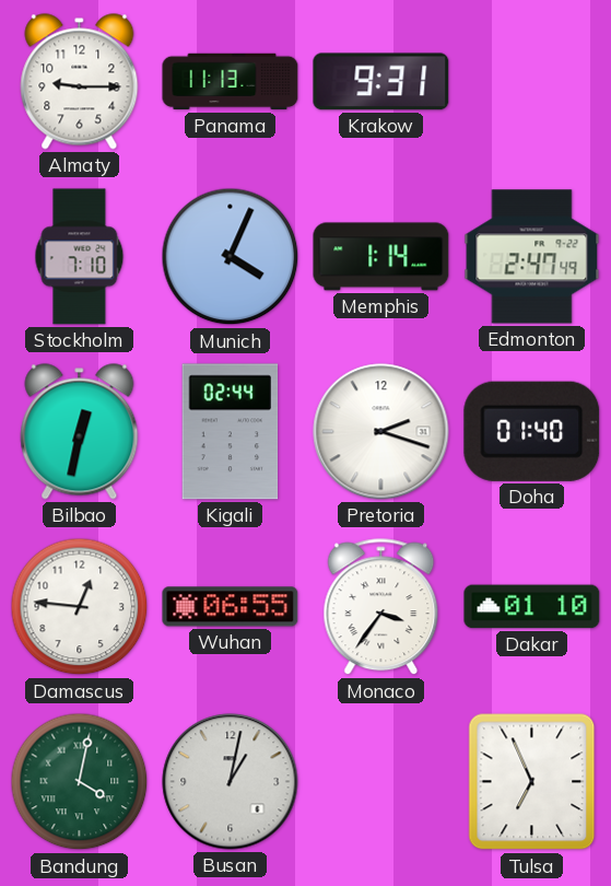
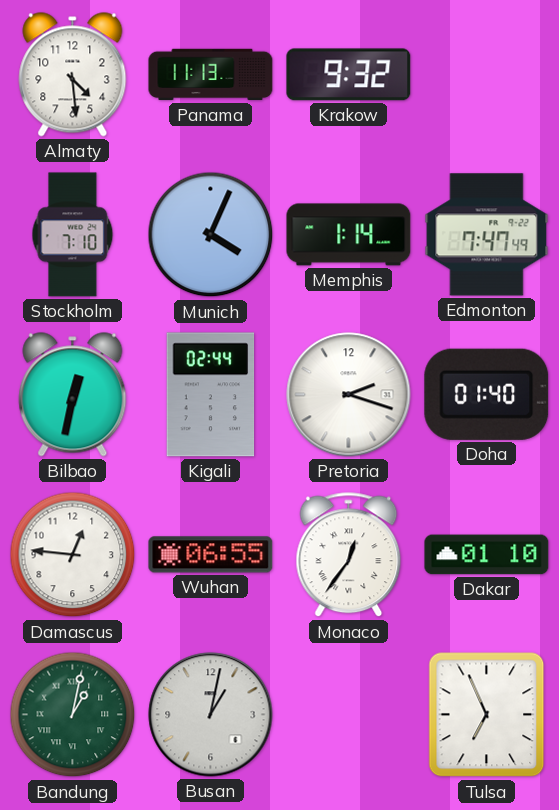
Almaty: 9:15 -> 4:29
Krakow: 9:31 -> 9:32
Edmonton: 2:47 -> 7:47
Monaco: 3:36 -> 12:36
Bandung: 4:02 -> 1:02
